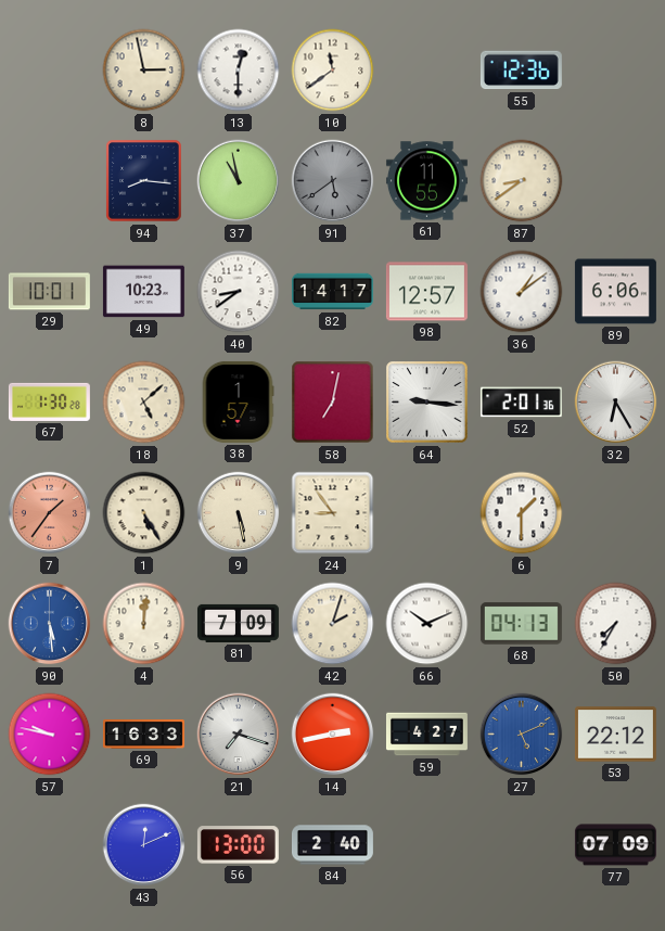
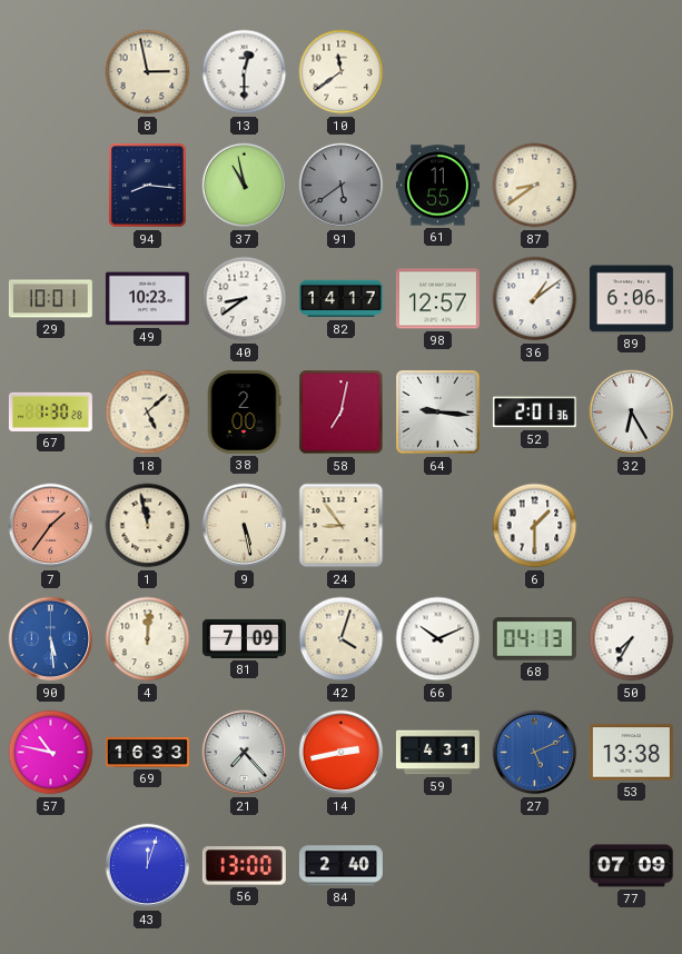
55: 12:36 -> none
38: 1:57 -> 2:00
1: 5:25 -> 11:58
42: 2:03 -> 4:03
57: 9:47 -> 10:47
21: 7:18 -> 7:23
59: 4:27 -> 4:31
53: 22:12 -> 13:38
43: 12:11 -> 12:03
